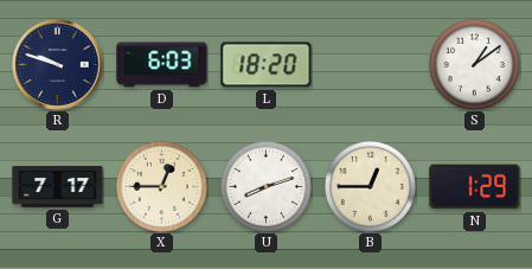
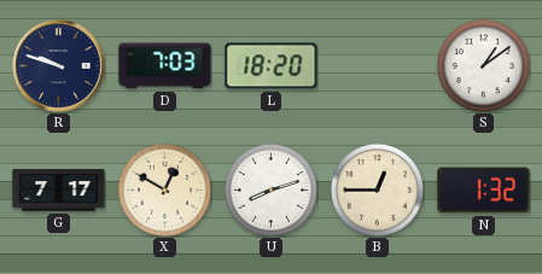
D: 6:03 -> 7:03
X: 12:45 -> 12:50
N: 1:29 -> 1:32
